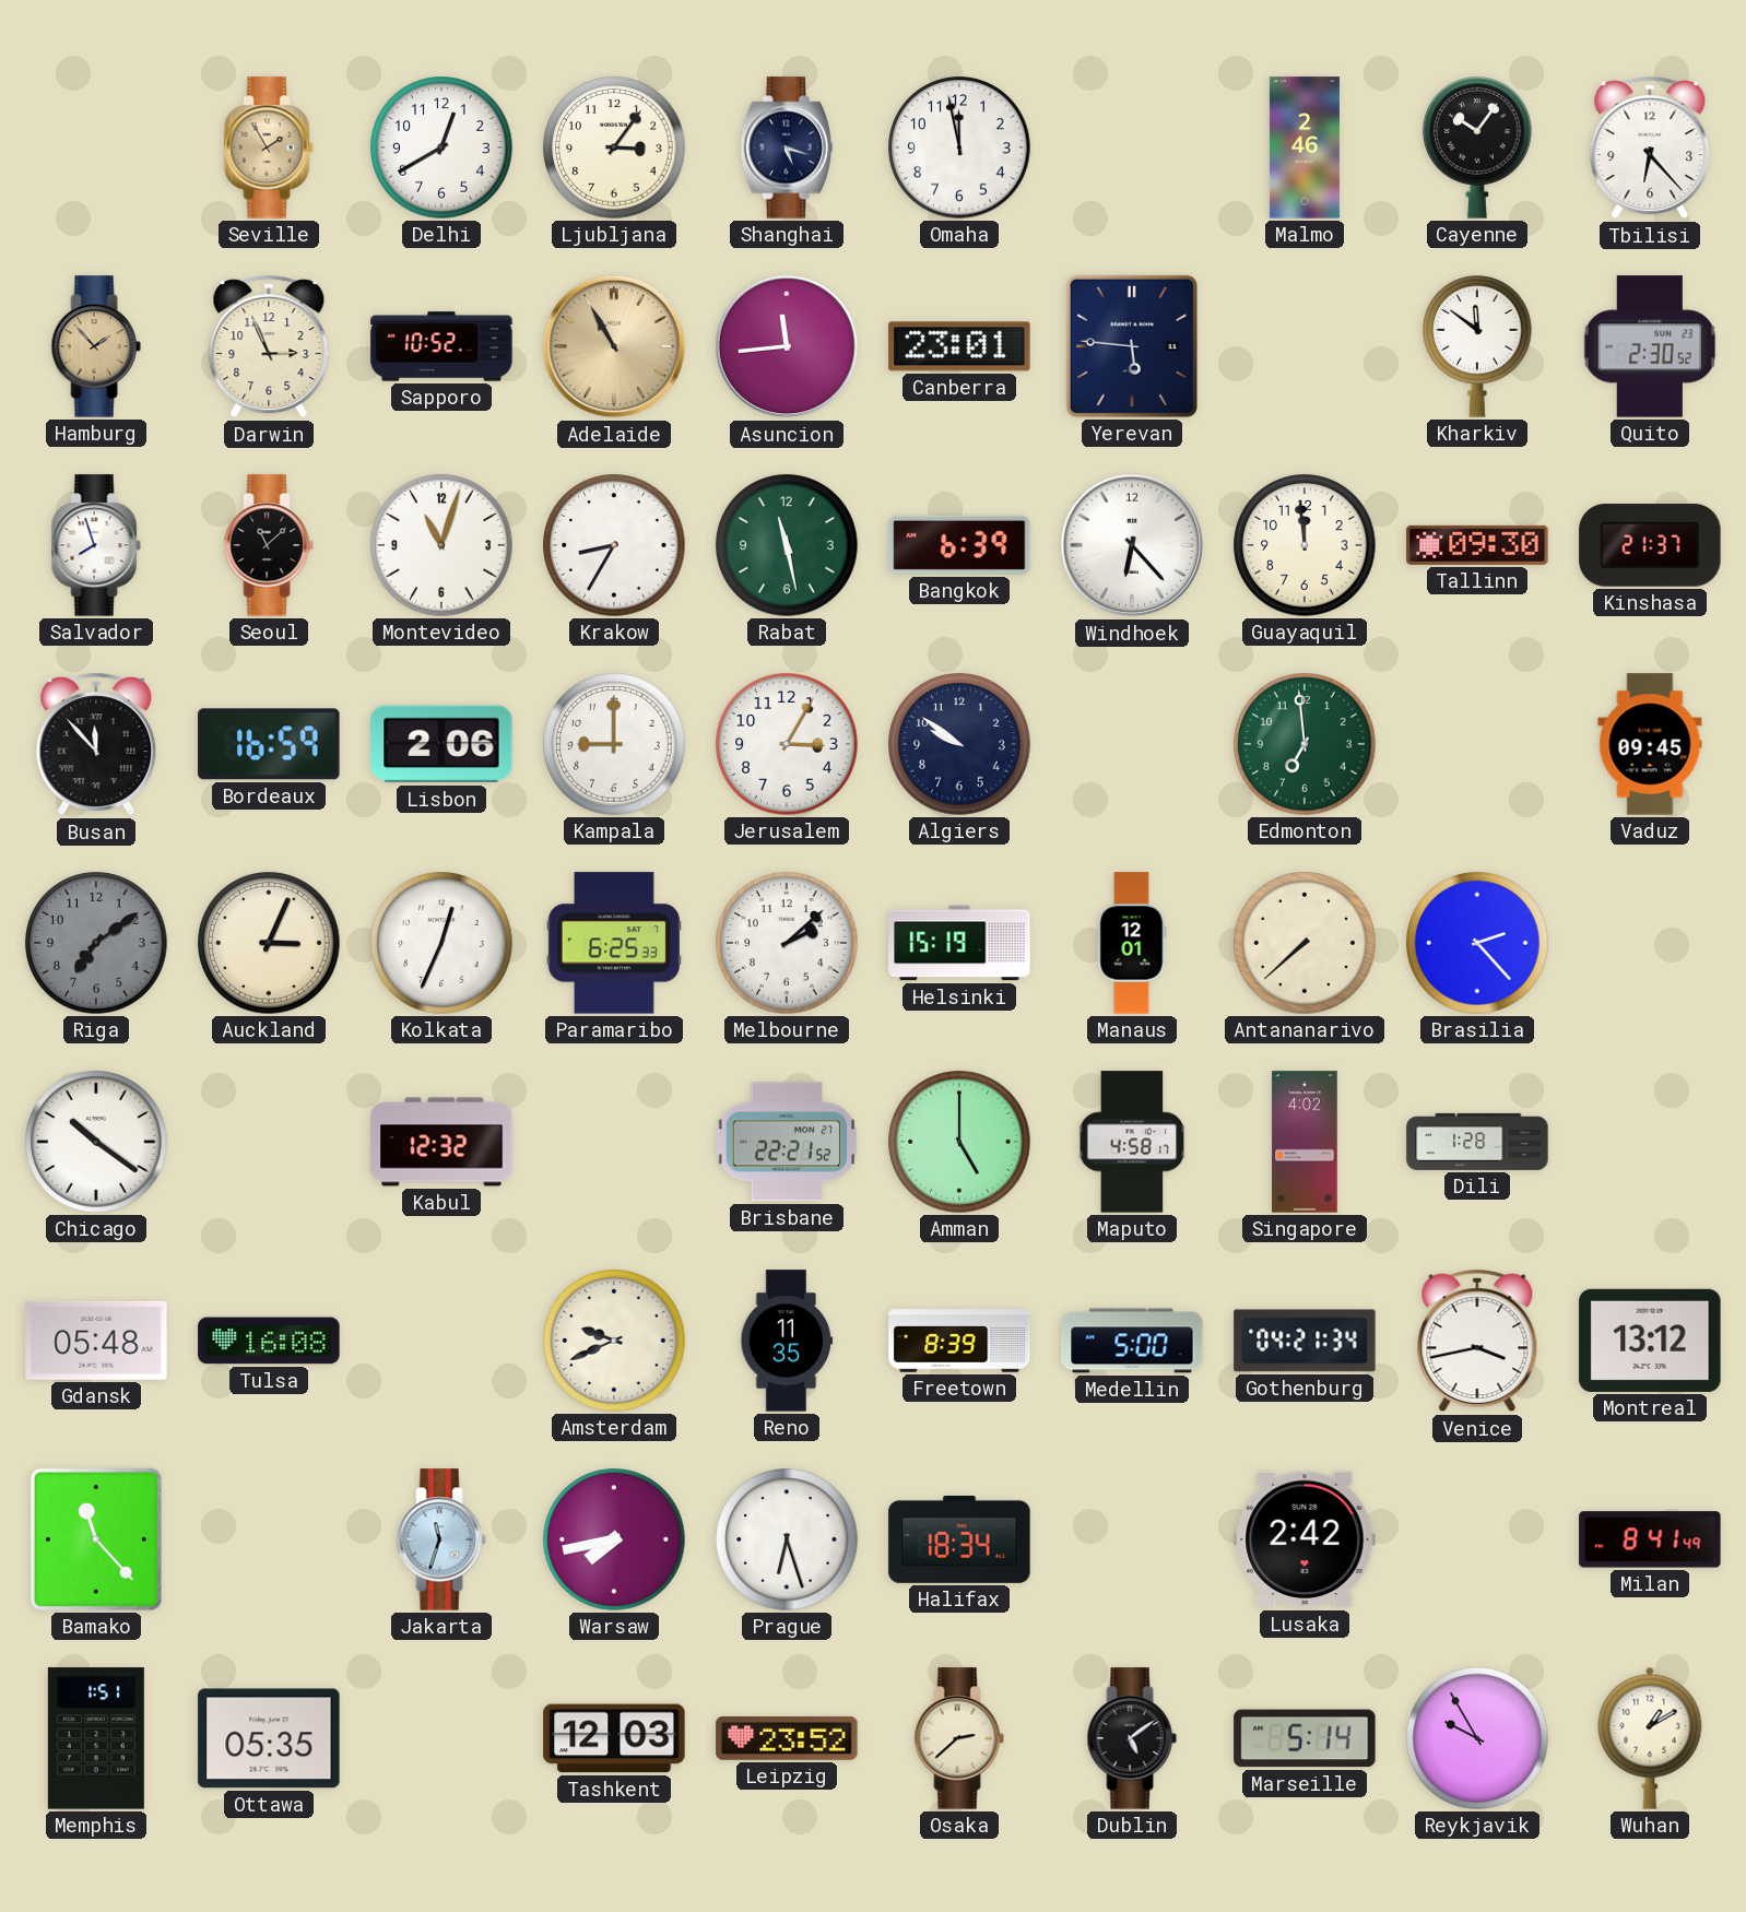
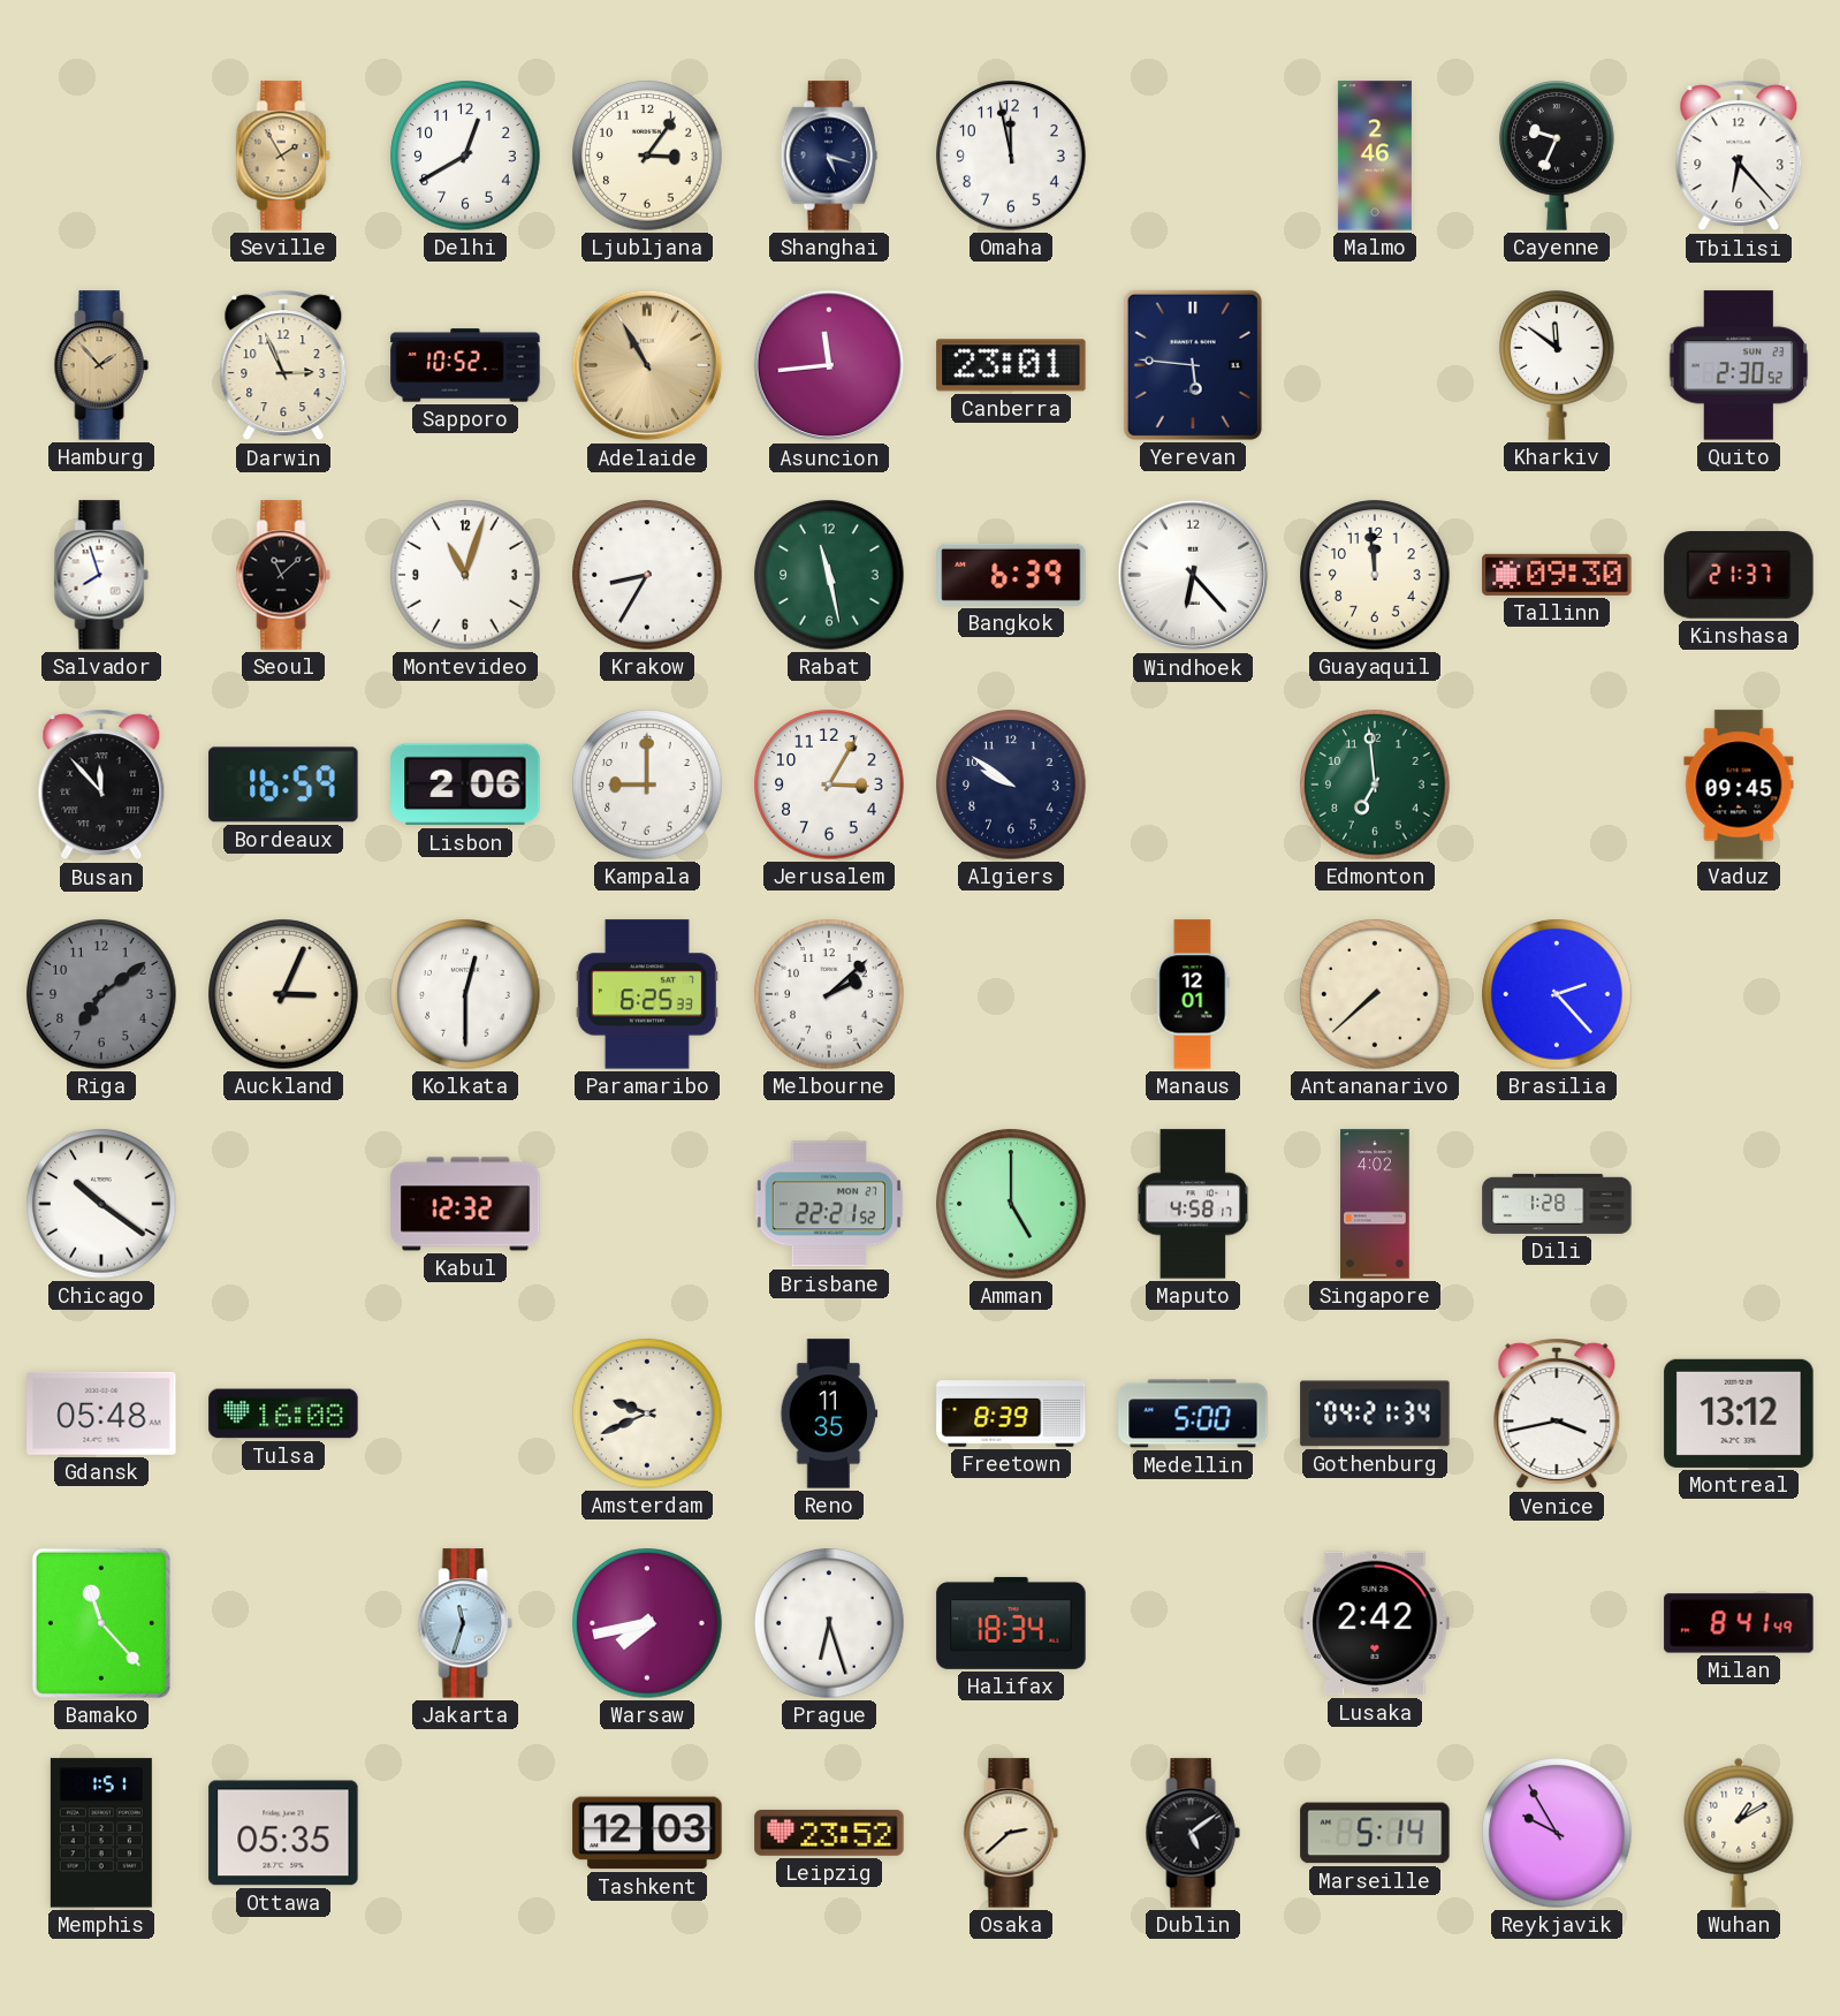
Cayenne: 10:06 -> 9:34
Kolkata: 12:34 -> 12:30
Helsinki: 15:19 -> none
